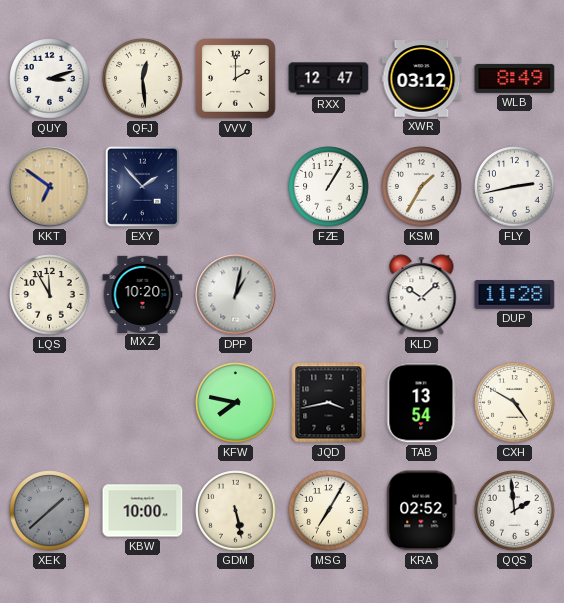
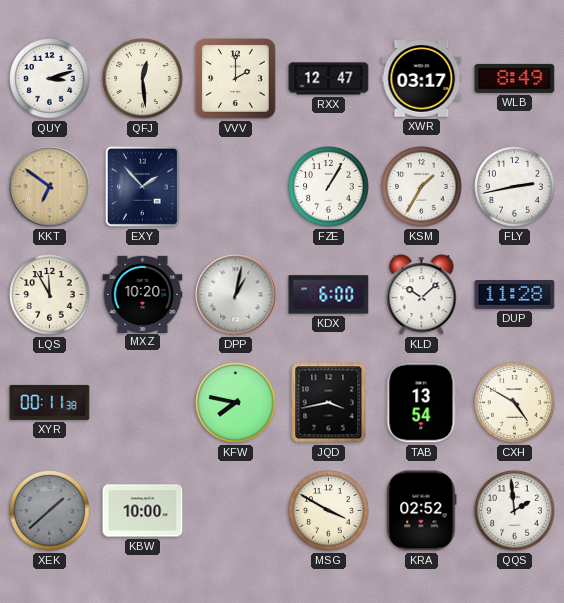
XWR: 03:12 -> 03:17
KDX: none -> 6:00
XYR: none -> 00:11
GDM: 5:28 -> none
MSG: 7:05 -> 3:50
